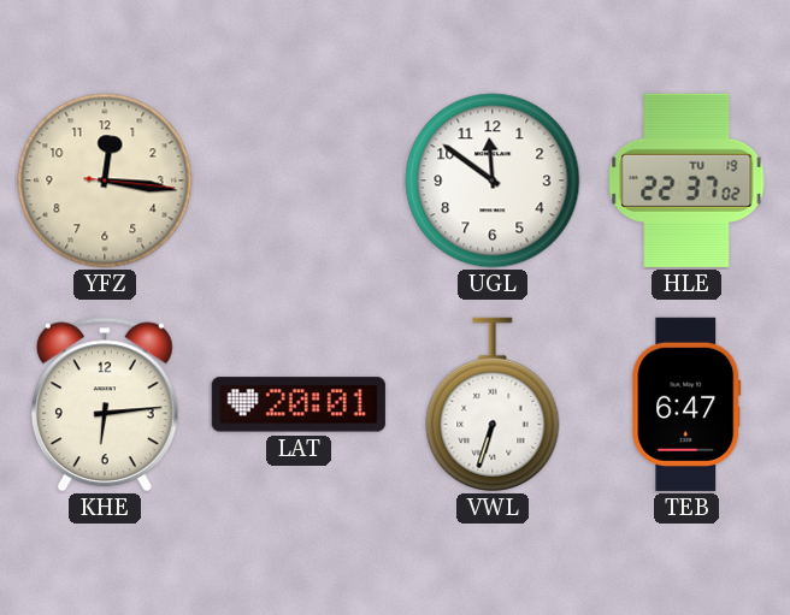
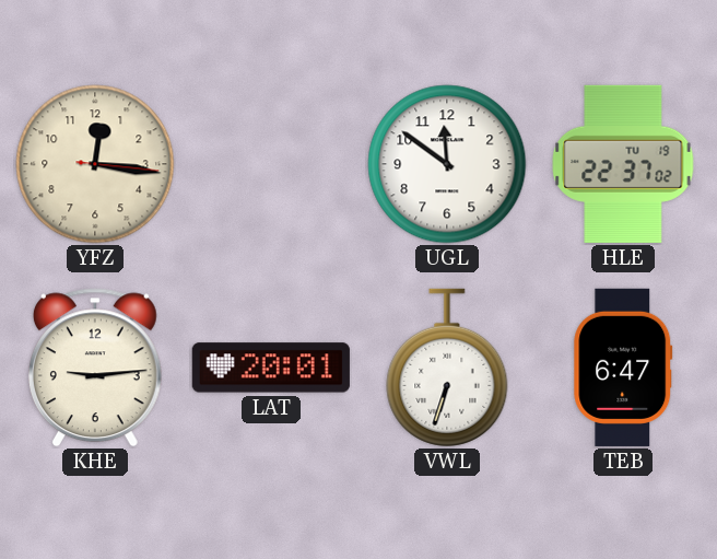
KHE: 6:14 -> 9:14
